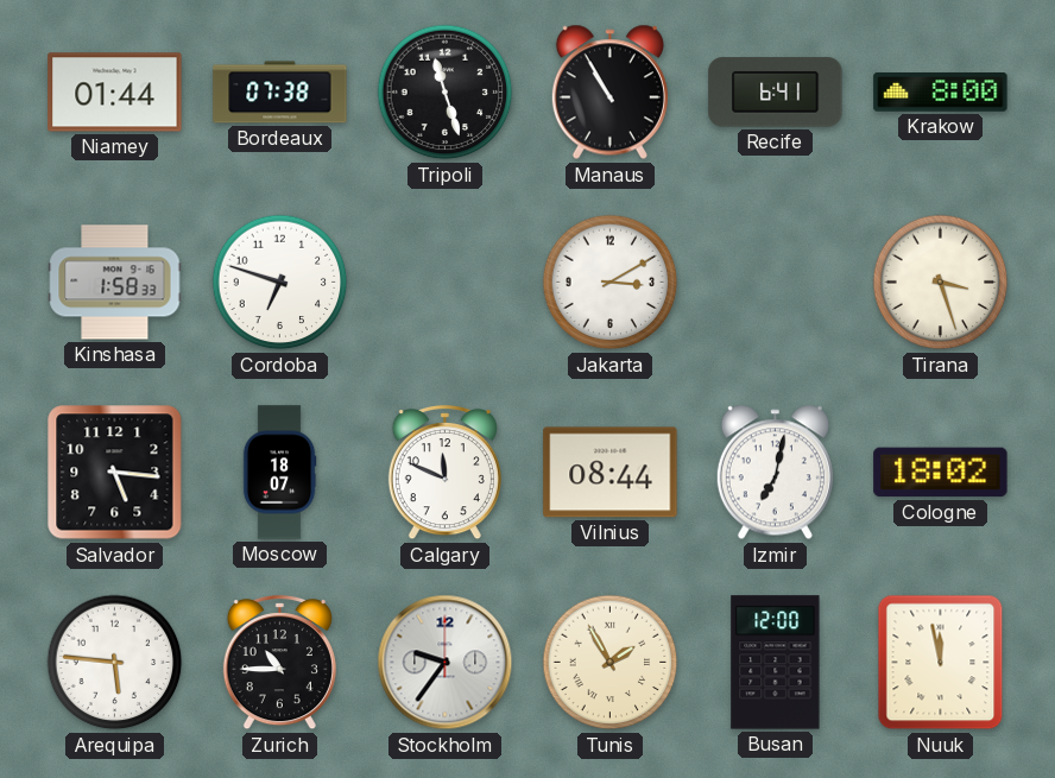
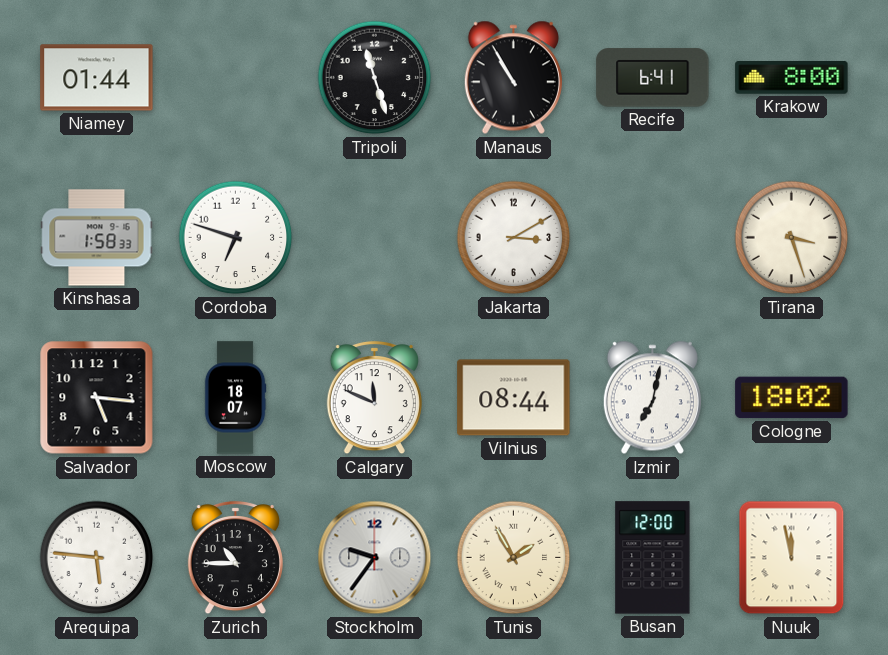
Bordeaux: 07:38 -> none
